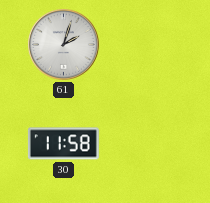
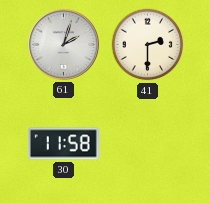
41: none -> 2:30
